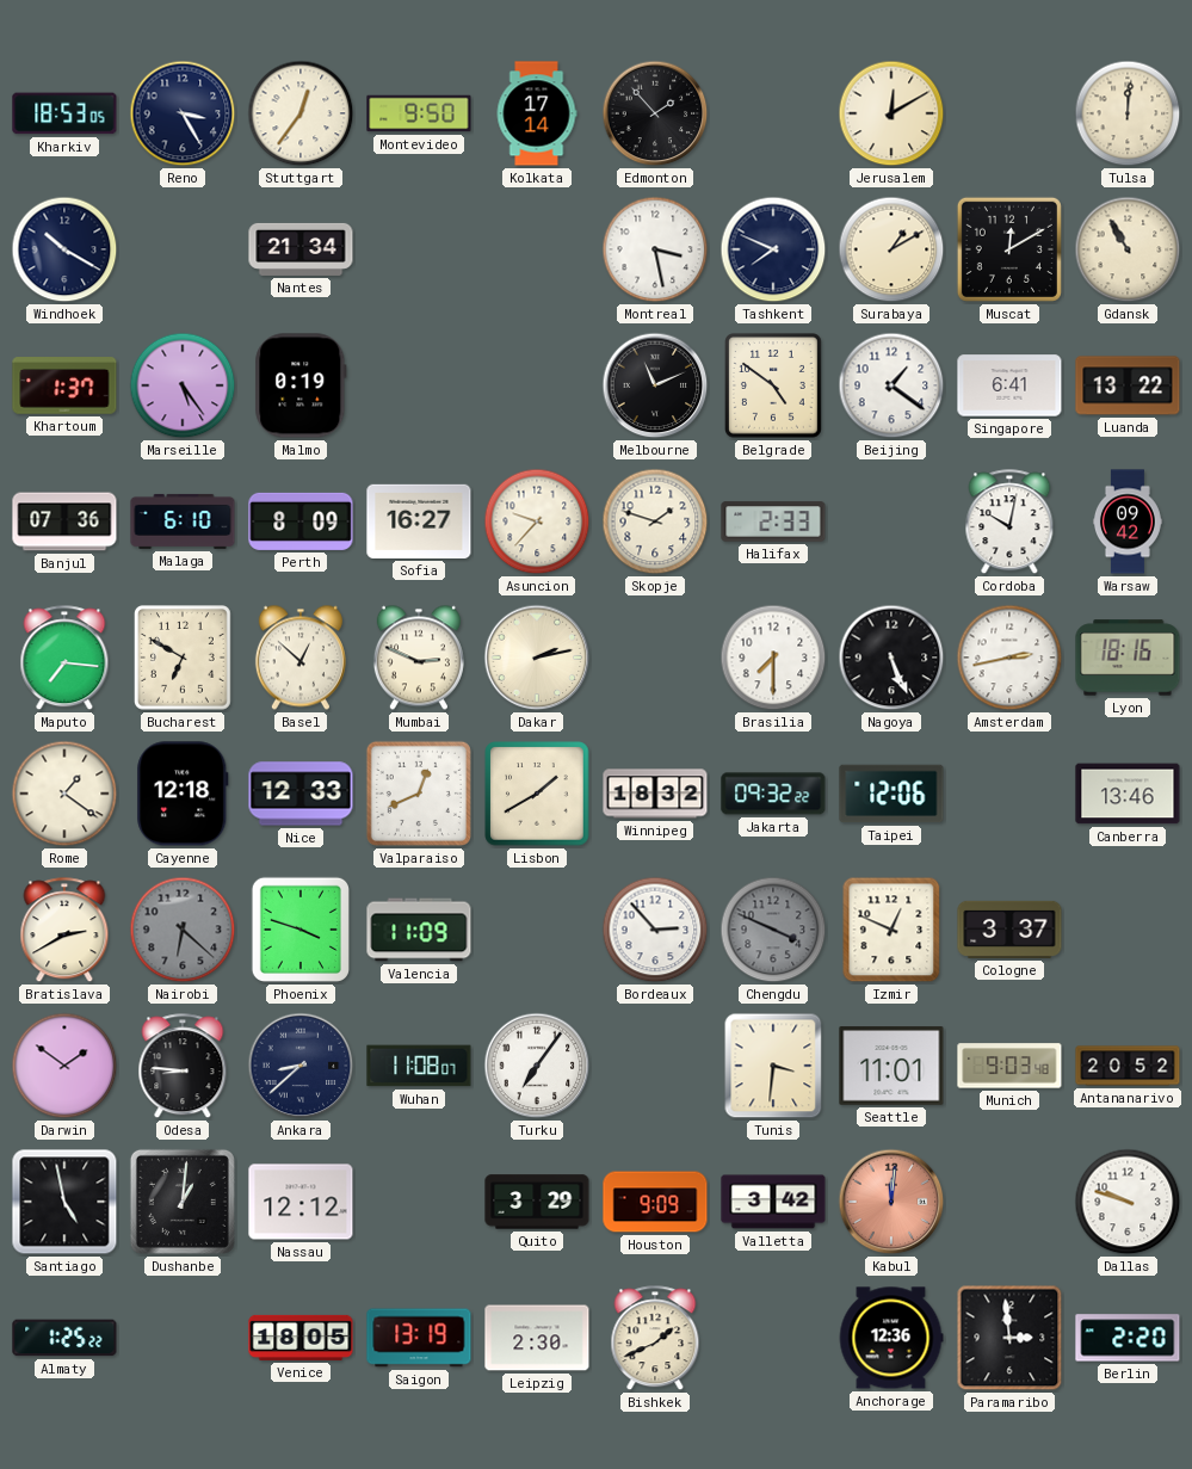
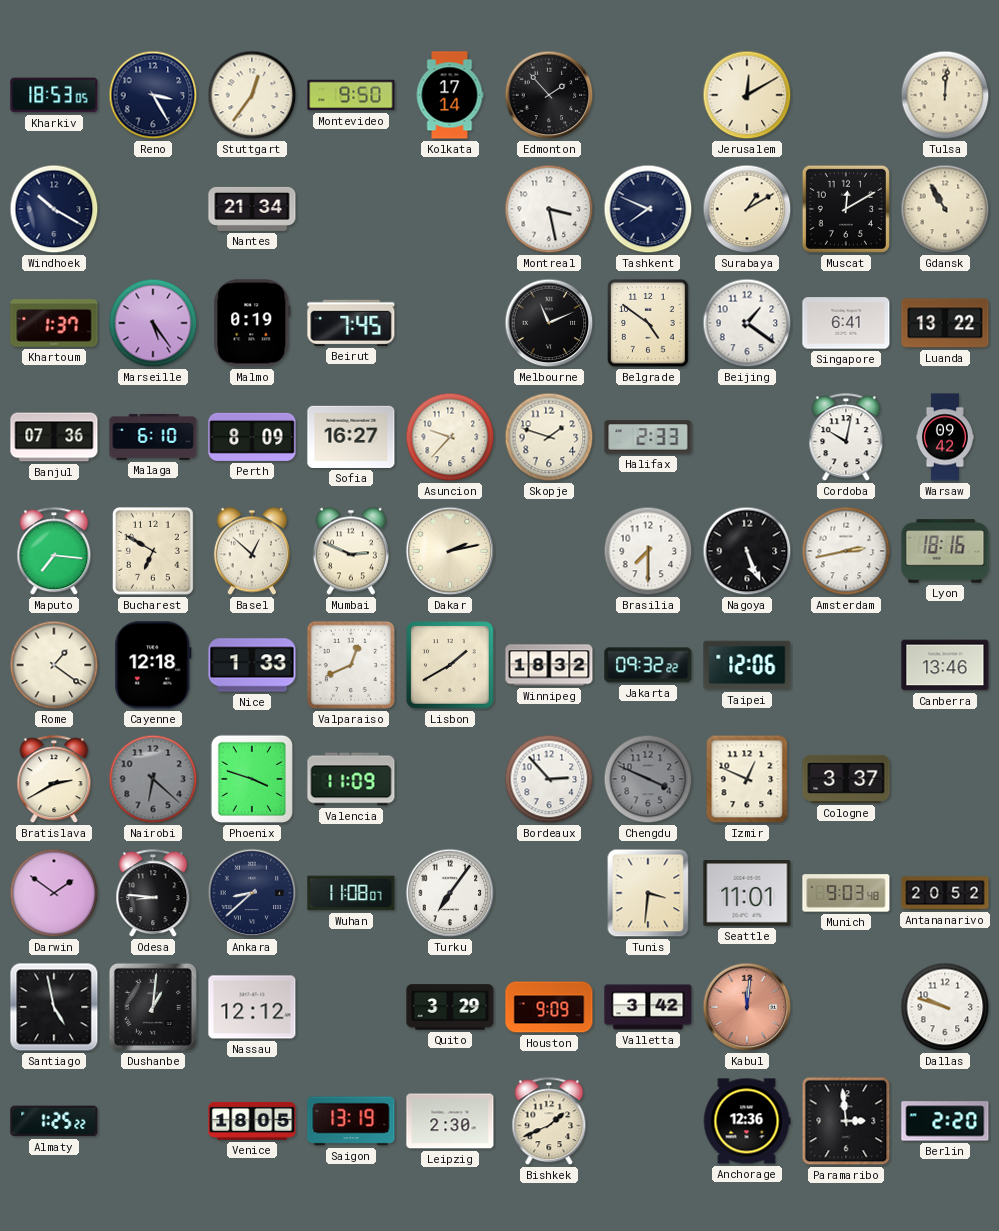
Beirut: none -> 7:45
Nice: 12:33 -> 1:33
